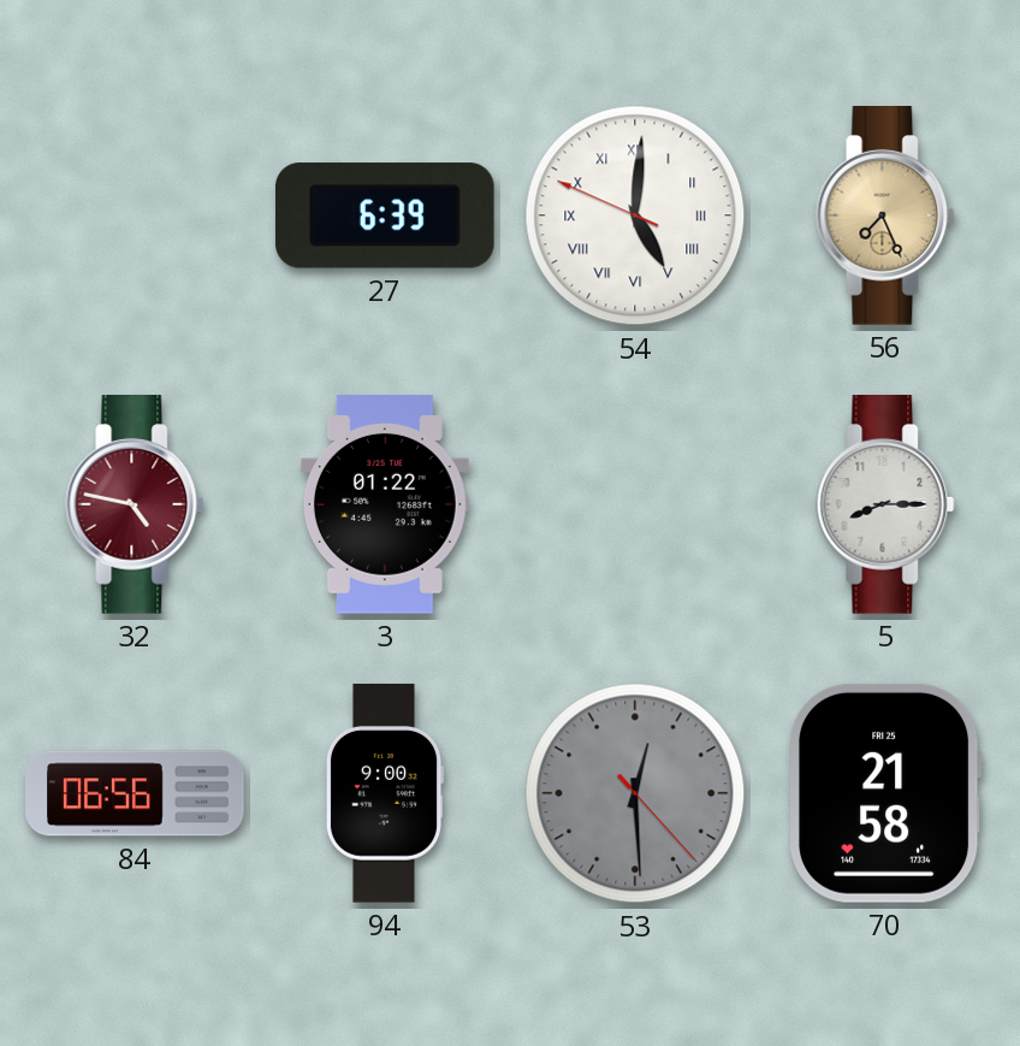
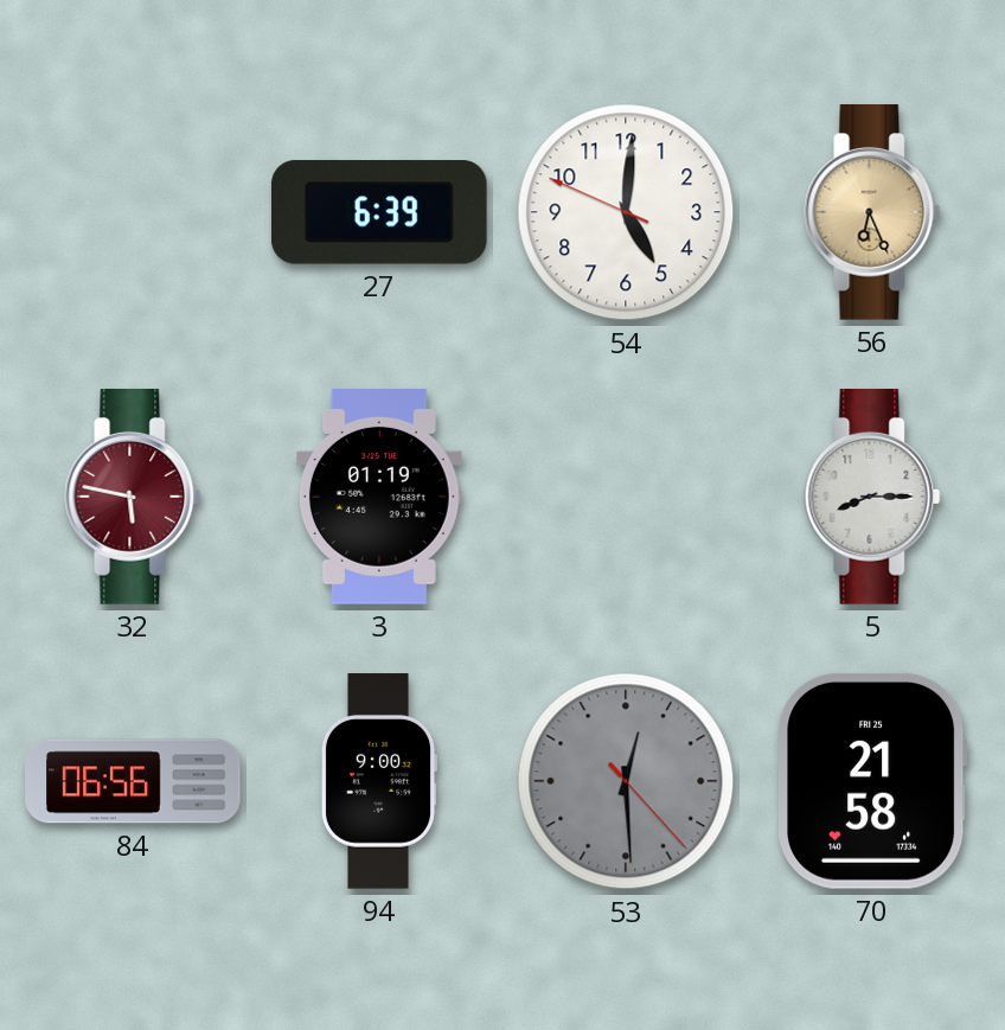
54 numerals: Roman -> Arabic
56: 7:26 -> 6:26
32: 4:47 -> 5:47
3: 01:22 -> 01:19
